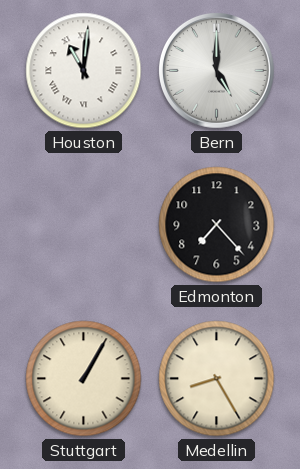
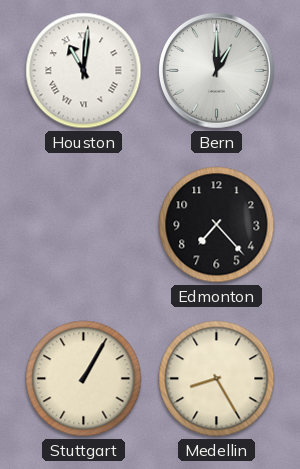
Bern: 5:00 -> 1:00
